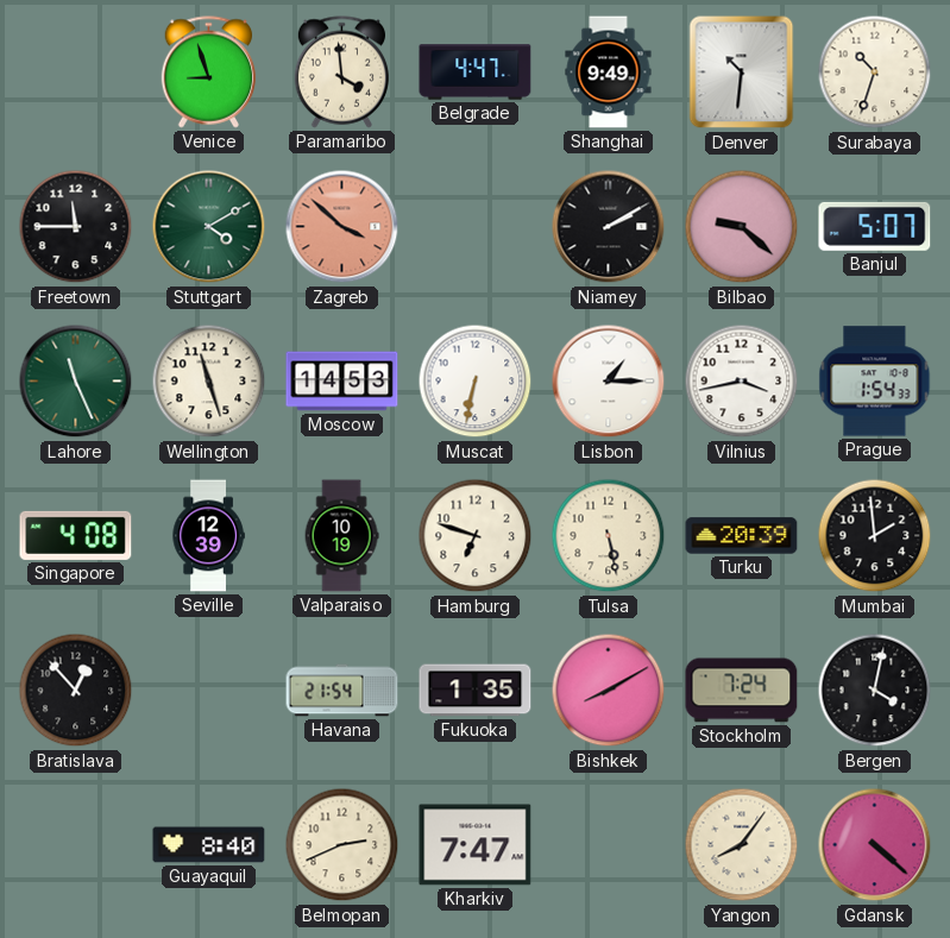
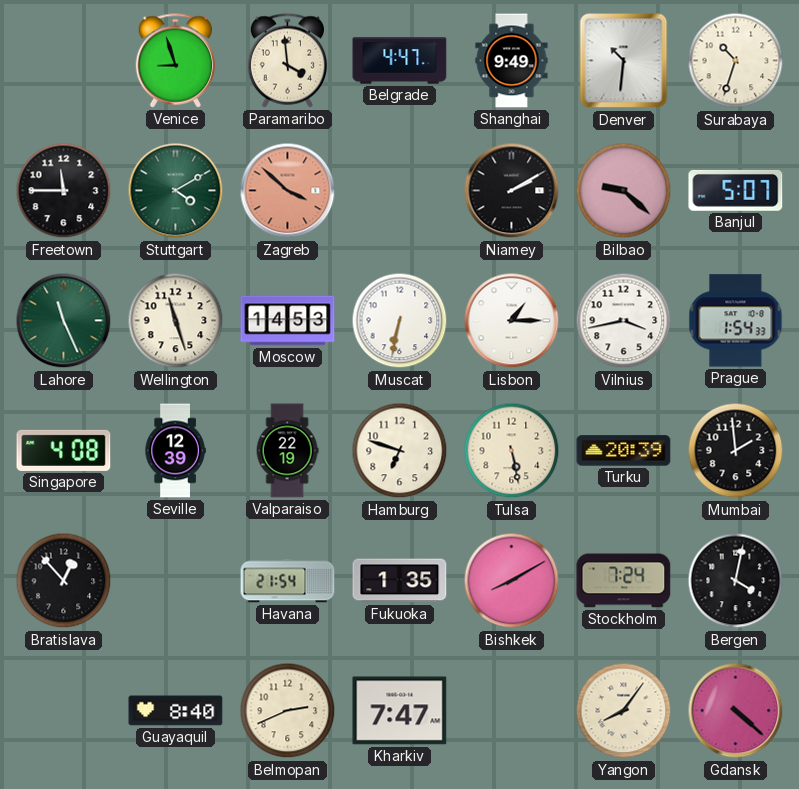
Valparaiso: 10:19 -> 22:19
